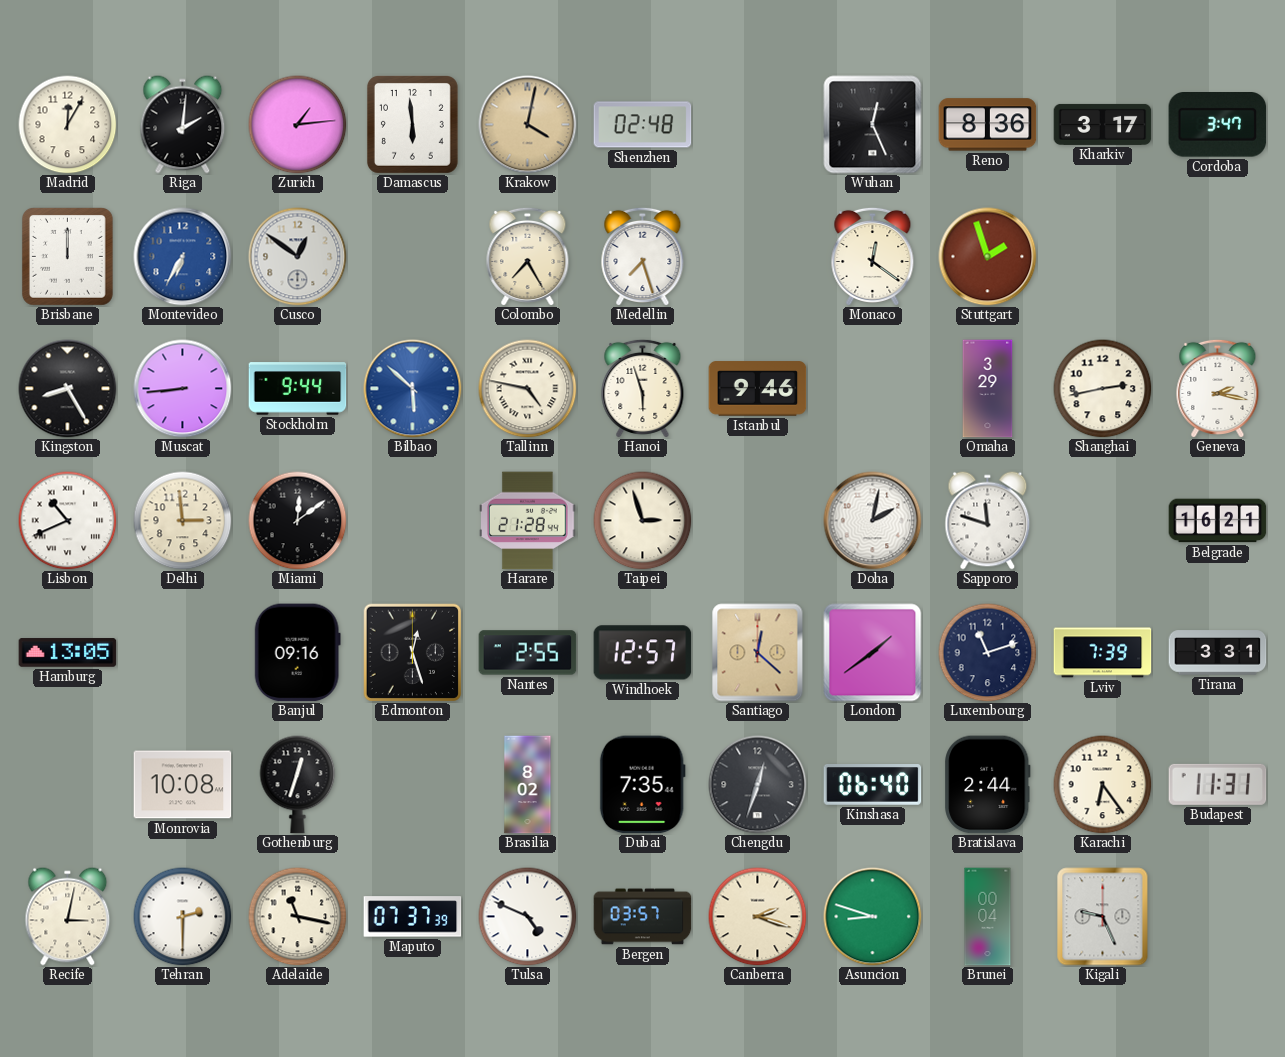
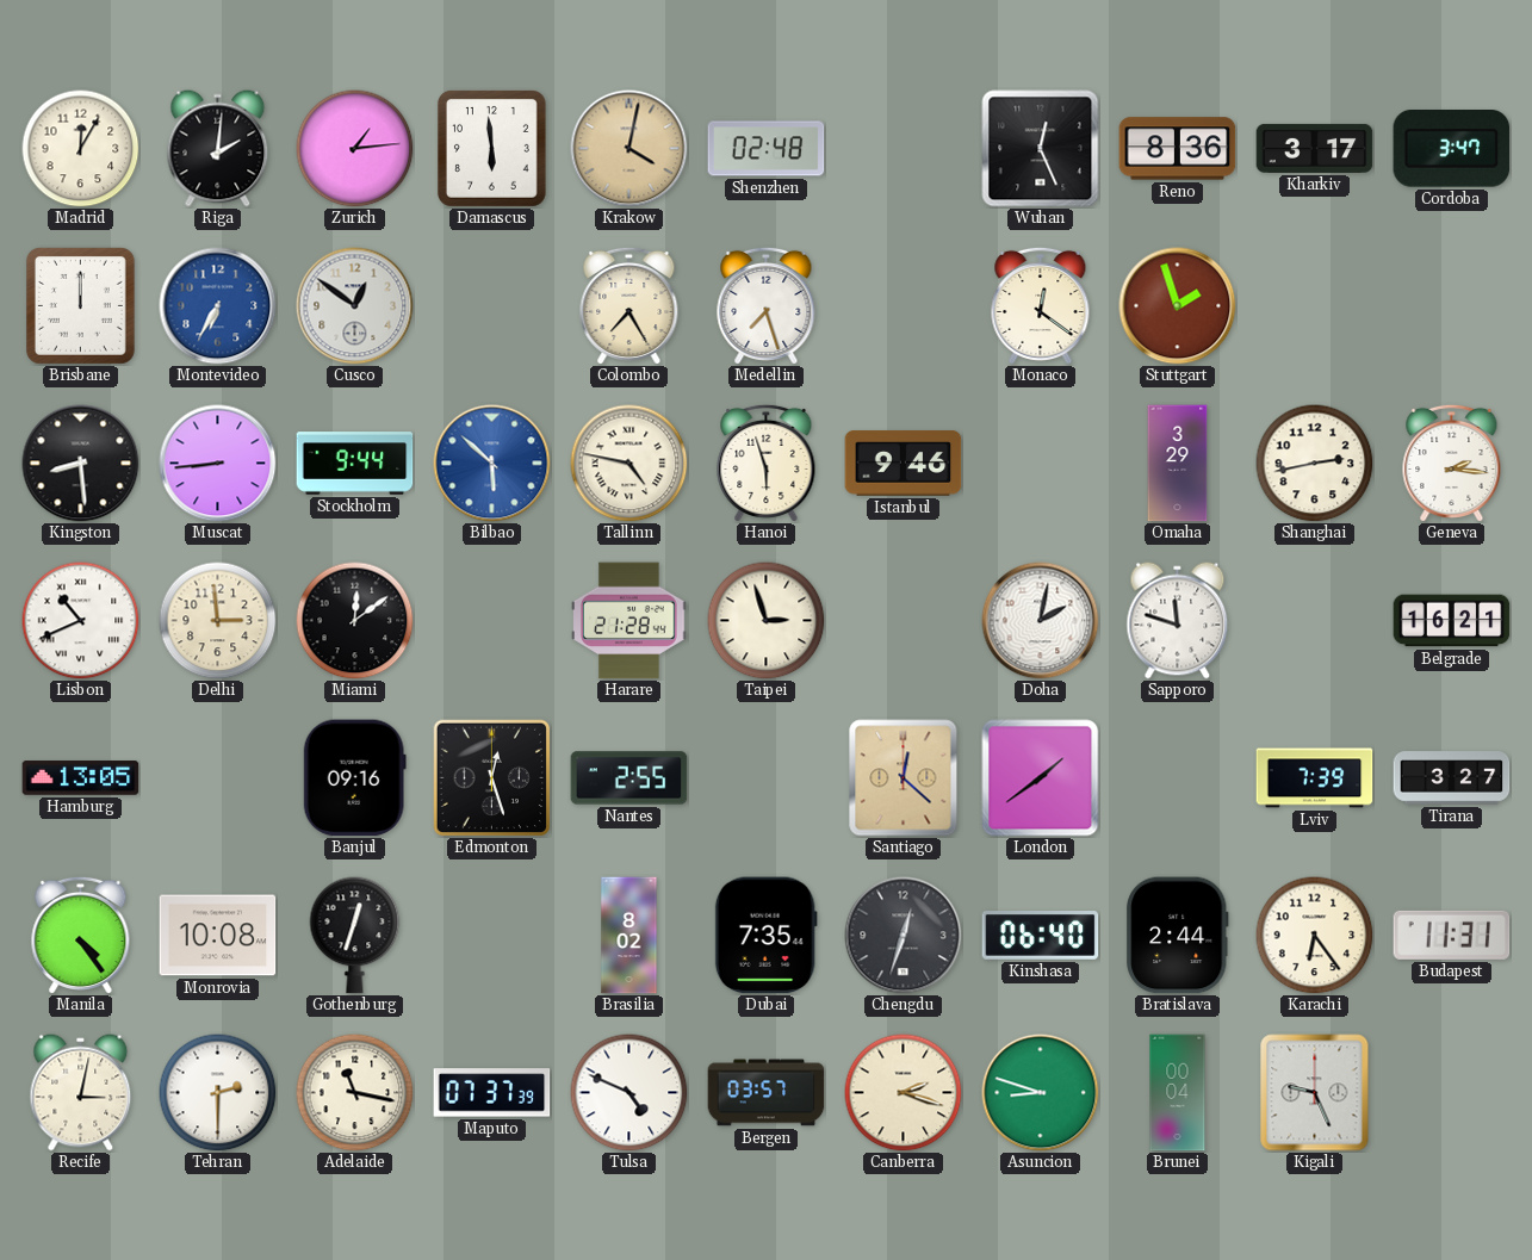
Kingston: 8:25 -> 8:29
Geneva: 2:17 -> 2:16
Windhoek: 12:57 -> none
Luxembourg: 11:12 -> none
Tirana: 3:31 -> 3:27
Manila: none -> 4:24
